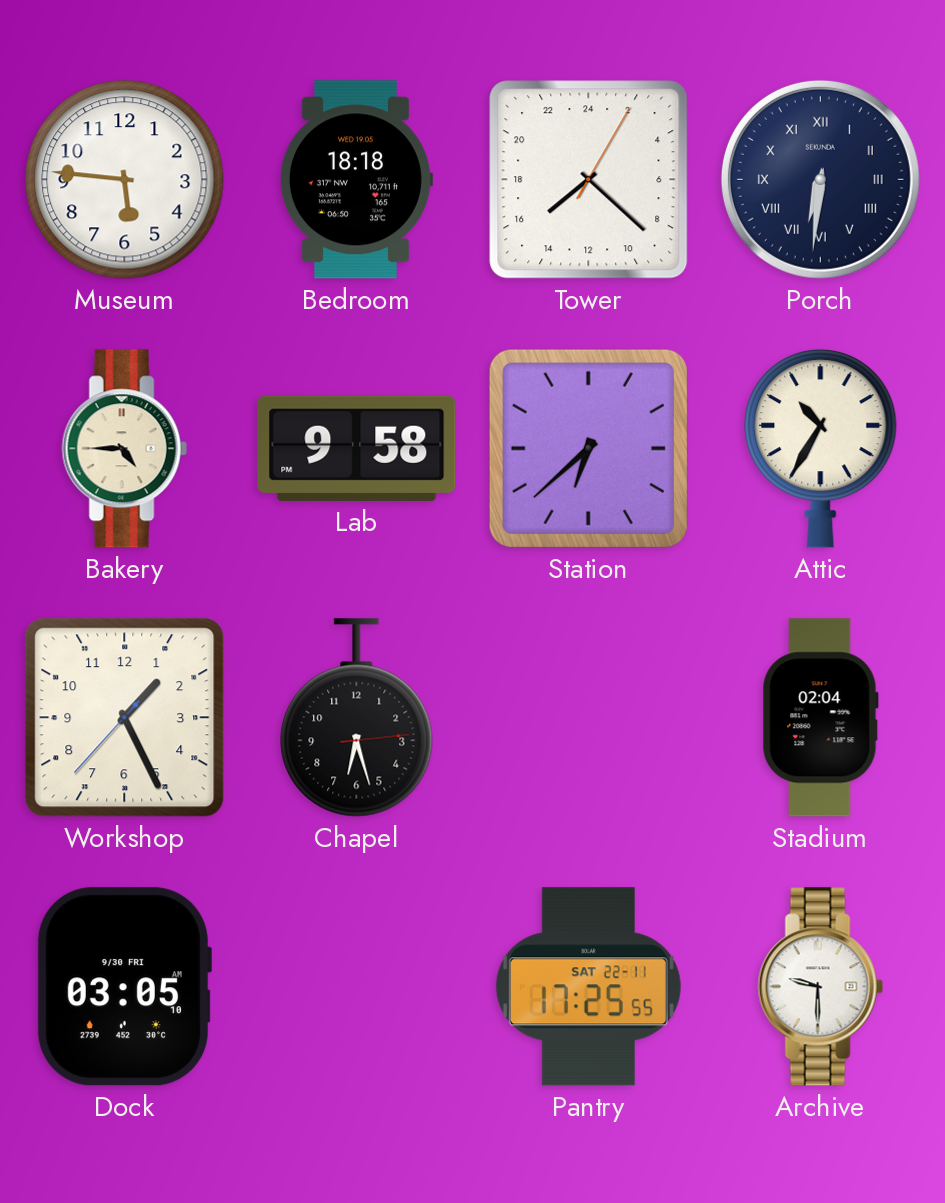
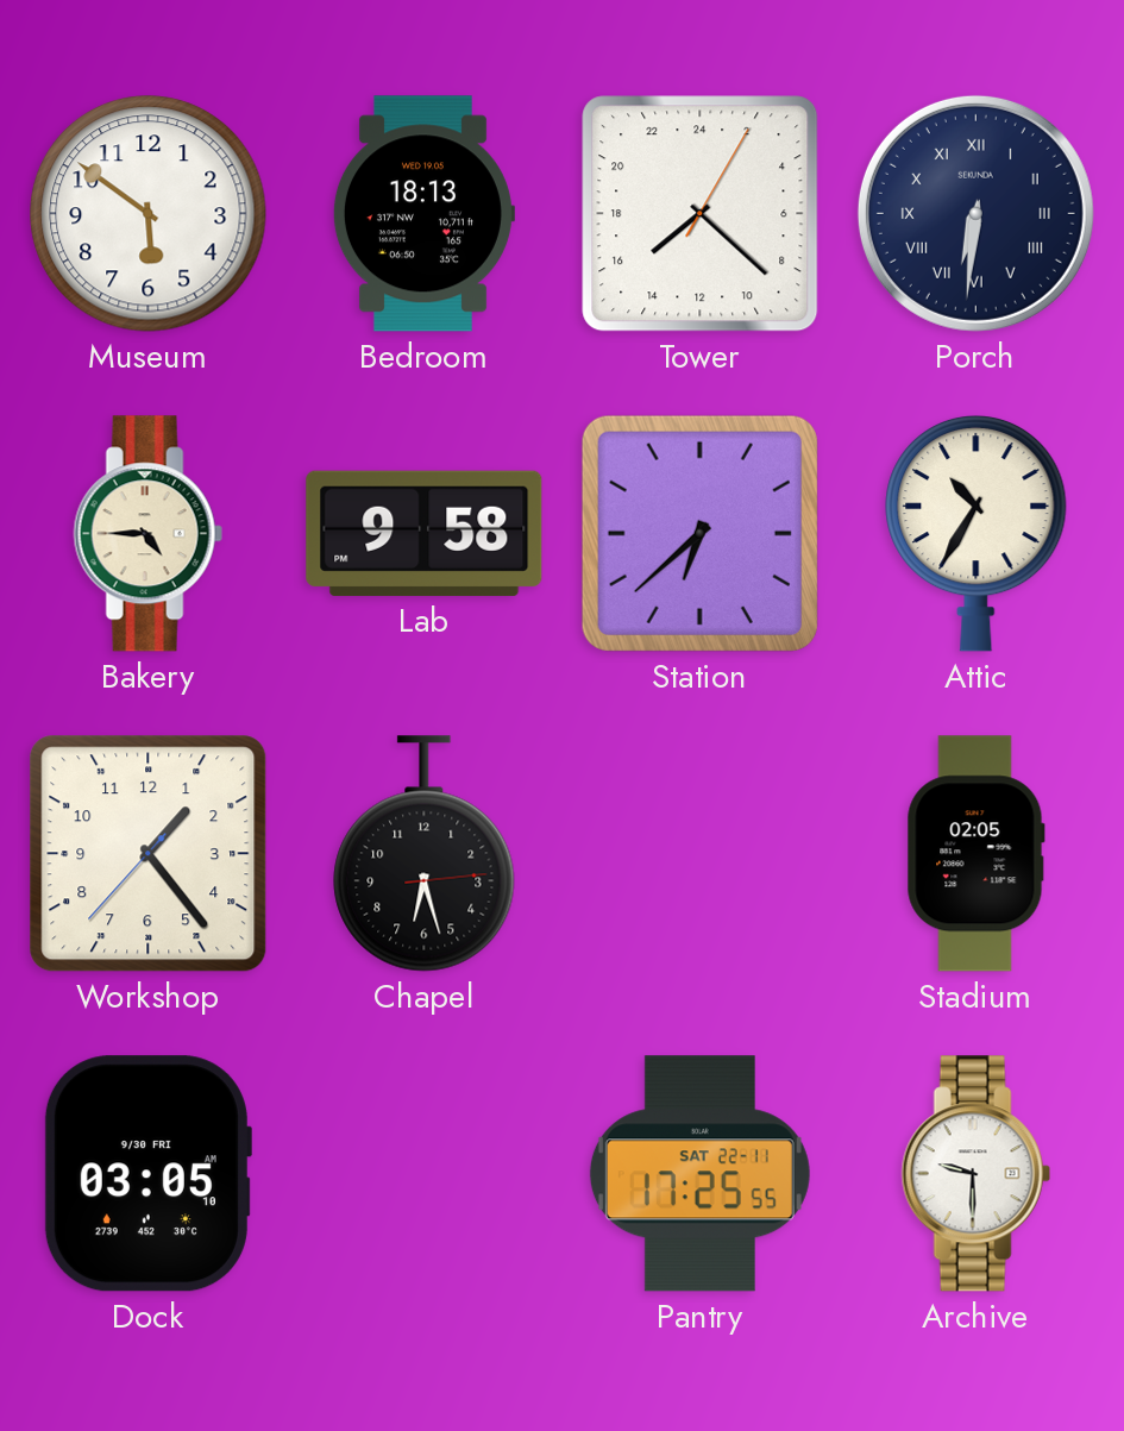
Museum: 5:46 -> 5:51
Bedroom: 18:18 -> 18:13
Workshop: 1:25 -> 1:23
Stadium: 02:04 -> 02:05
